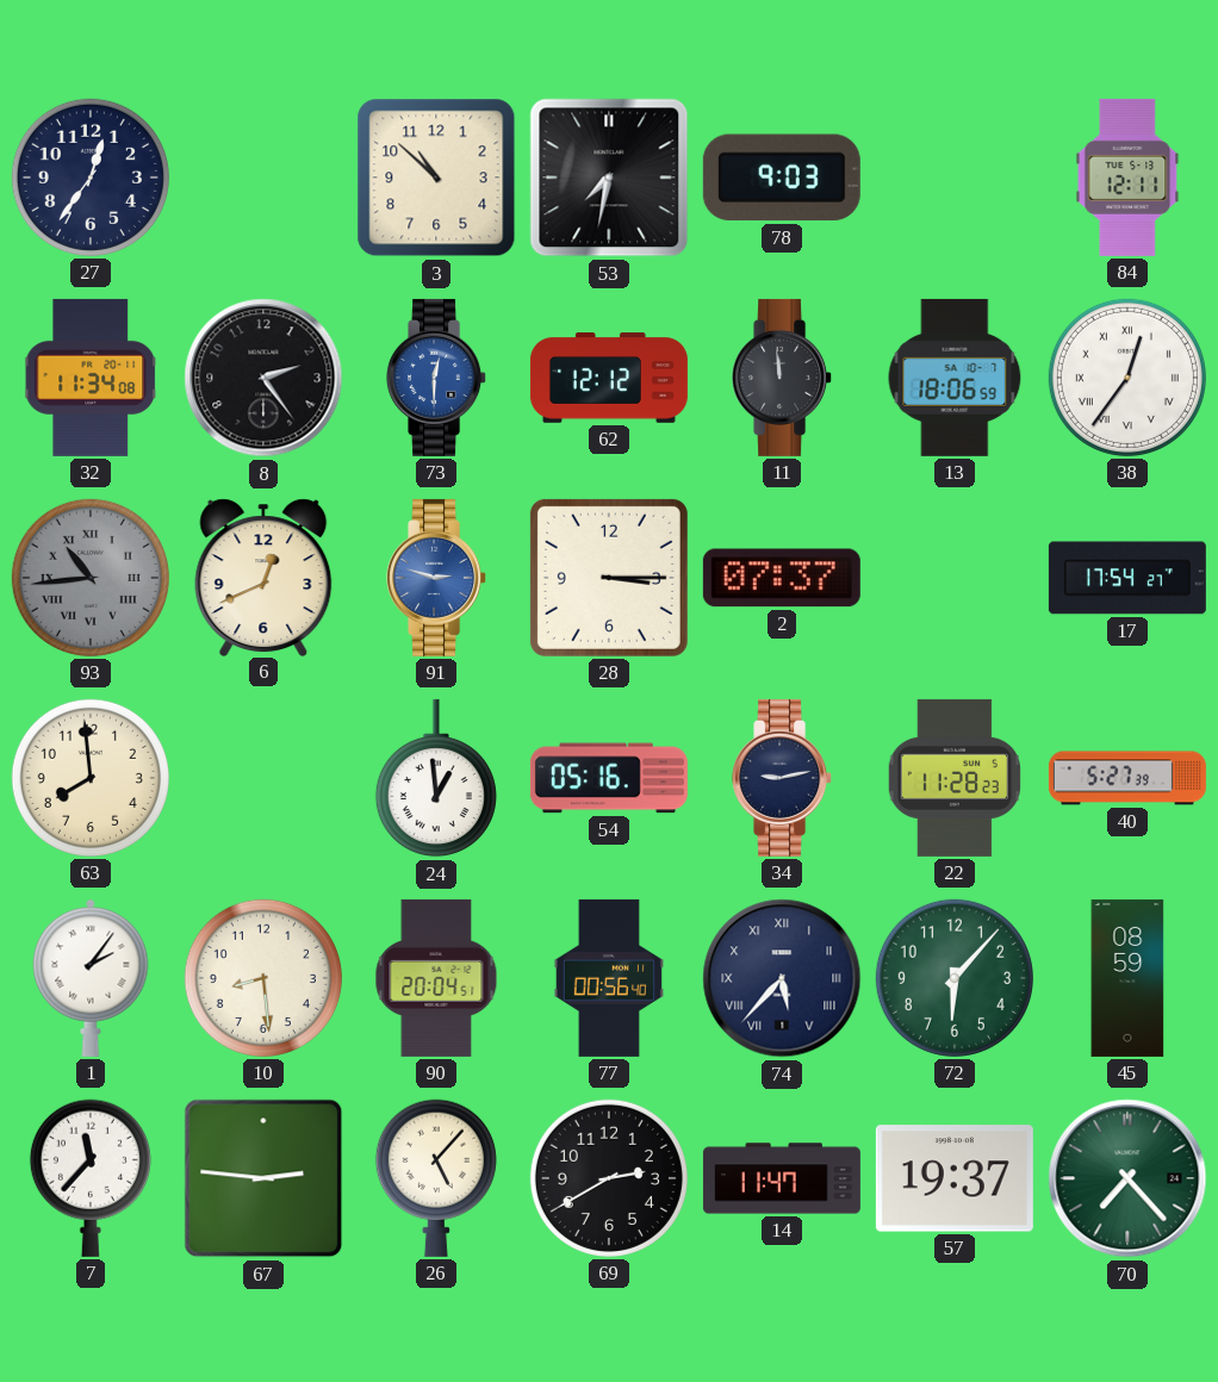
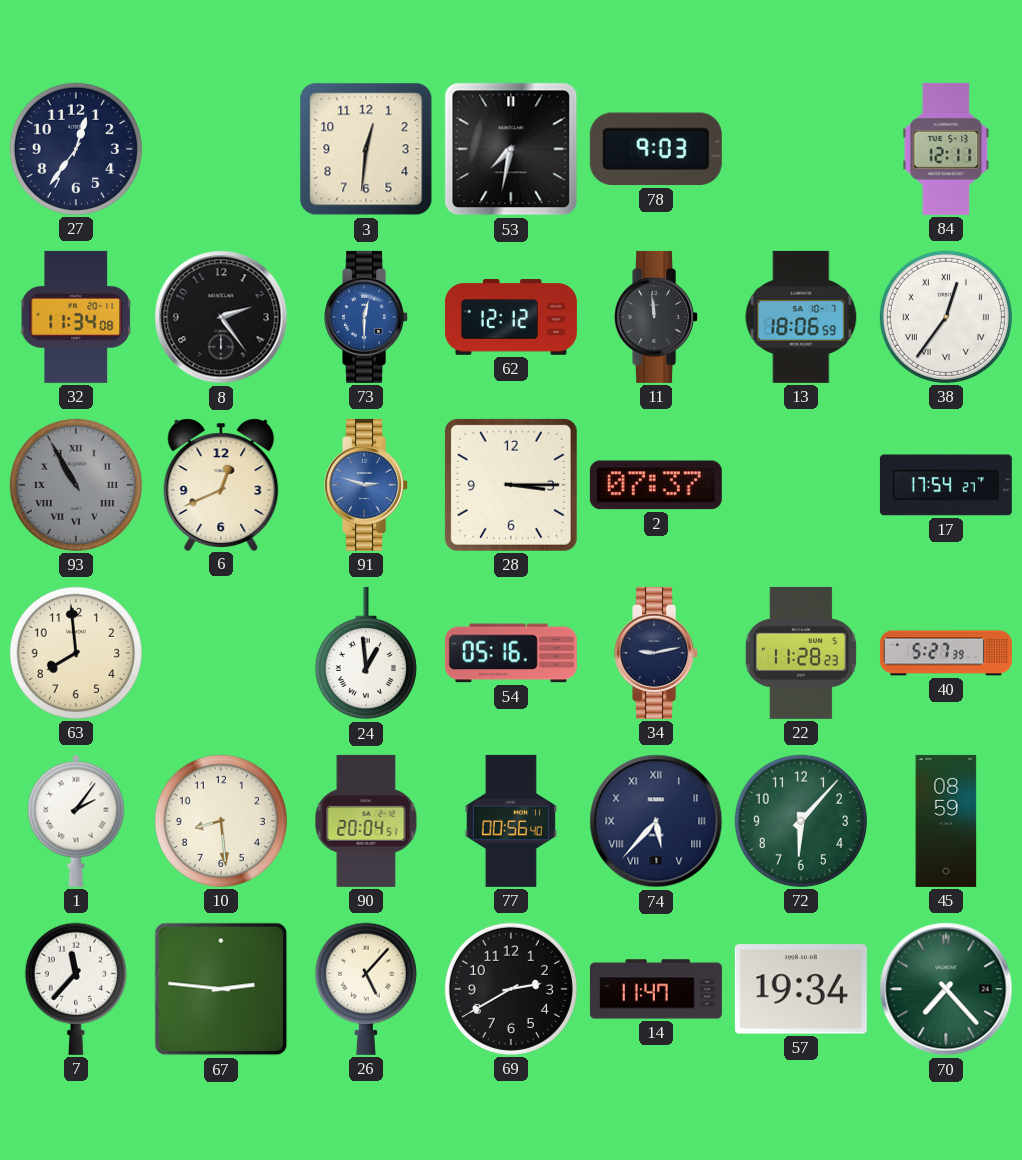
3: 10:52 -> 12:31
93: 10:44 -> 10:55
57: 19:37 -> 19:34
